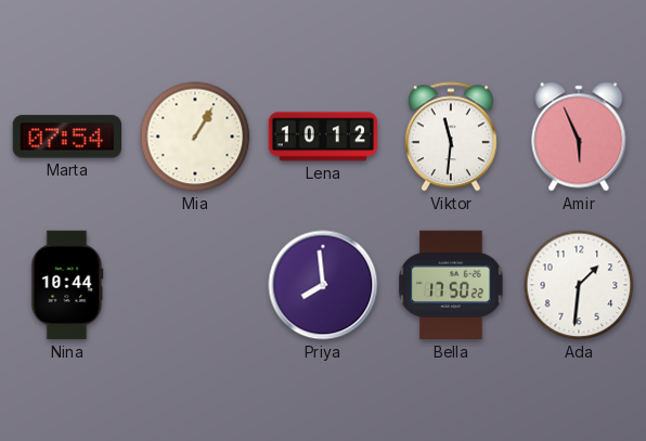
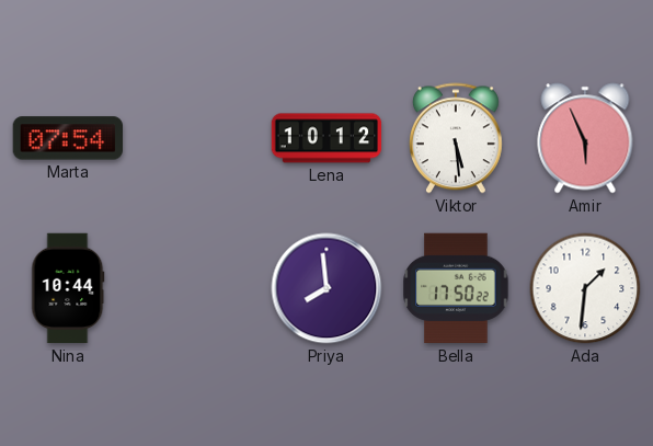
Mia: 1:05 -> none
Viktor: 11:31 -> 5:29
